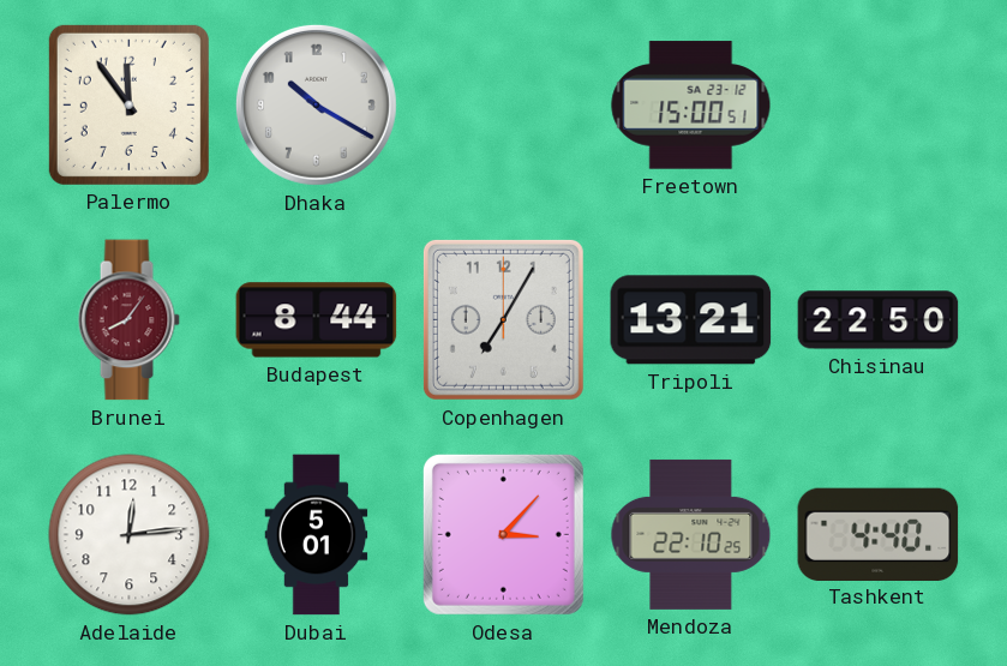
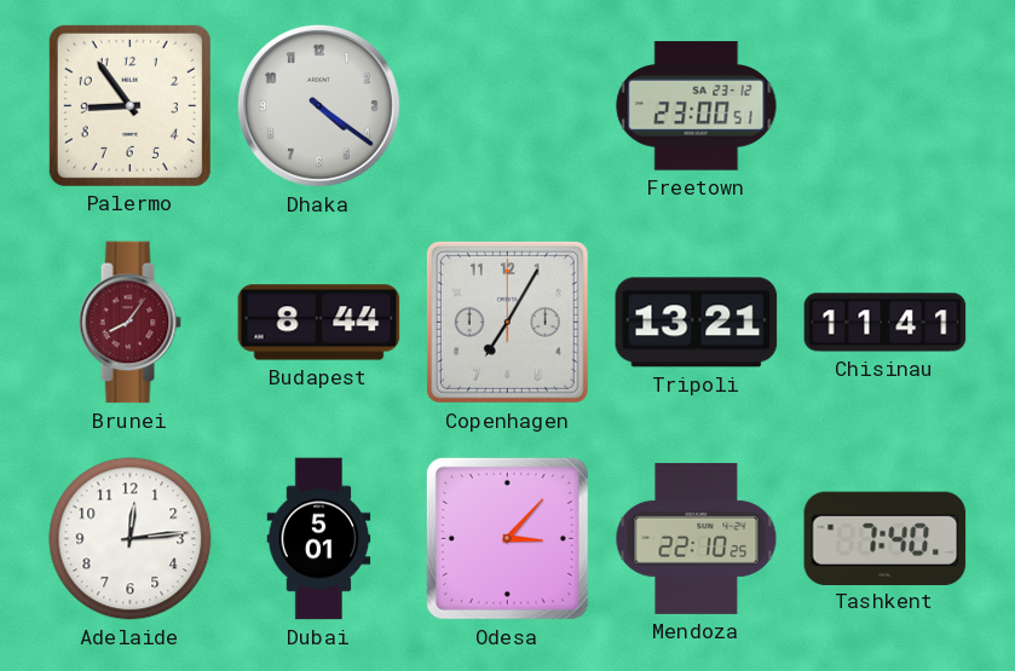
Palermo: 11:54 -> 8:54
Dhaka: 10:20 -> 4:21
Freetown: 15:00 -> 23:00
Chisinau: 22:50 -> 11:41
Tashkent: 4:40 -> 7:40
